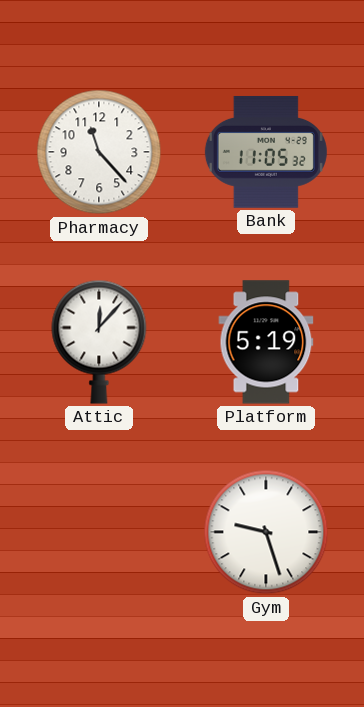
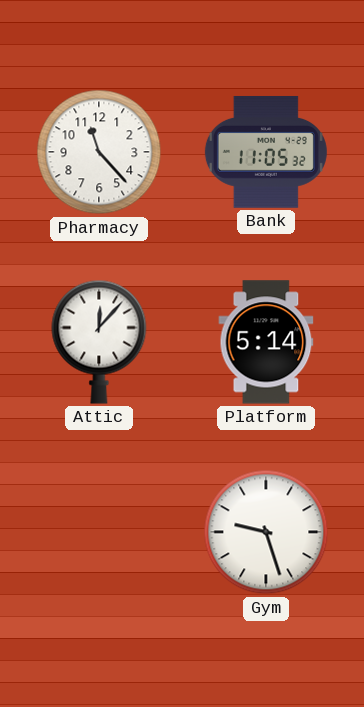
Platform: 5:19 -> 5:14
